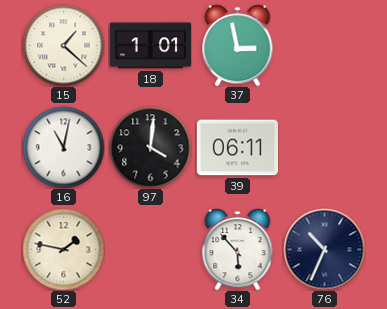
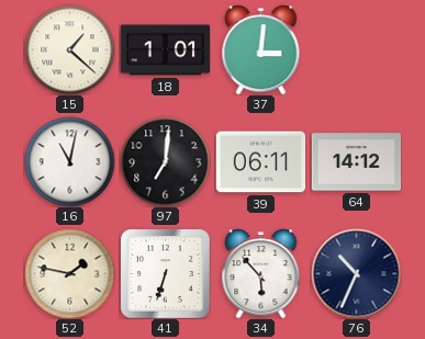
37: 2:58 -> 3:01
97: 4:01 -> 7:01
64: none -> 14:12
41: none -> 6:33
